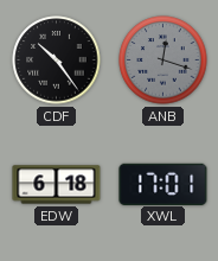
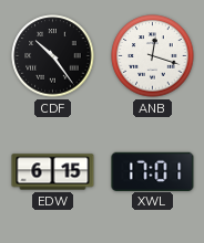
ANB dial: grey -> white
EDW: 6:18 -> 6:15
